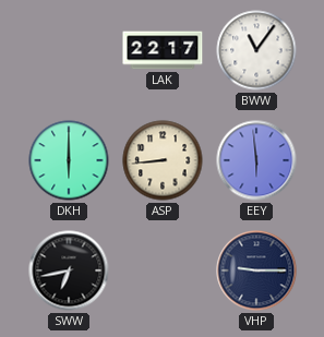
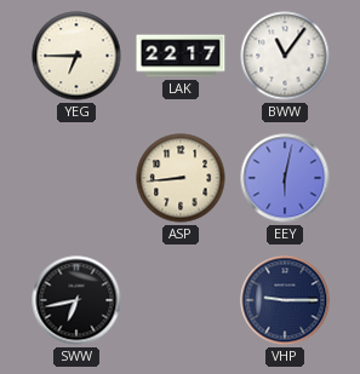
YEG: none -> 6:45
DKH: 6:00 -> none
EEY: 5:59 -> 6:02
